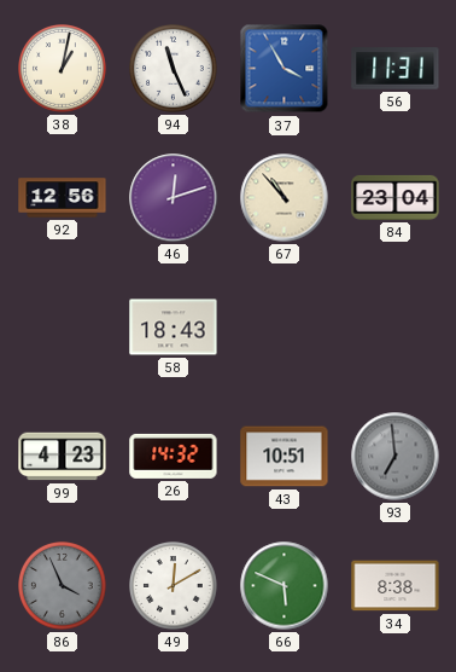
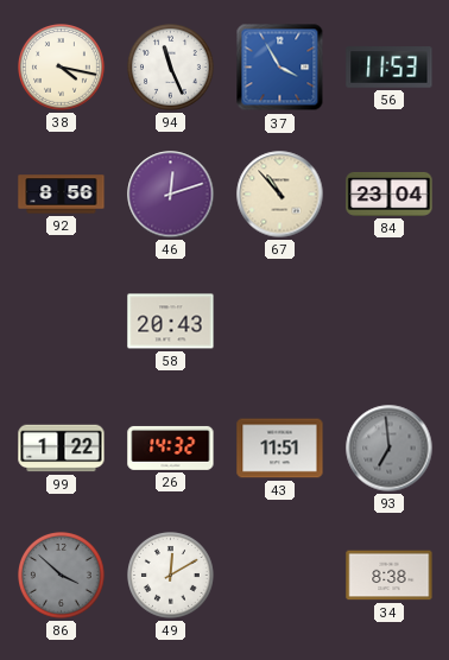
38: 1:02 -> 4:17
56: 11:31 -> 11:53
92: 12:56 -> 8:56
58: 18:43 -> 20:43
99: 4:23 -> 1:22
43: 10:51 -> 11:51
86: 3:56 -> 3:52
66: 5:49 -> none
